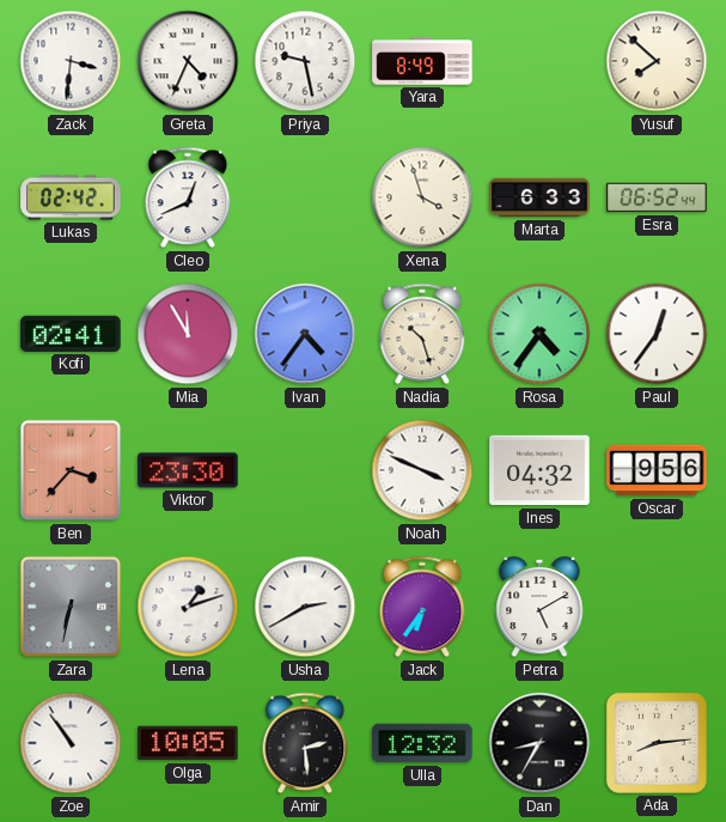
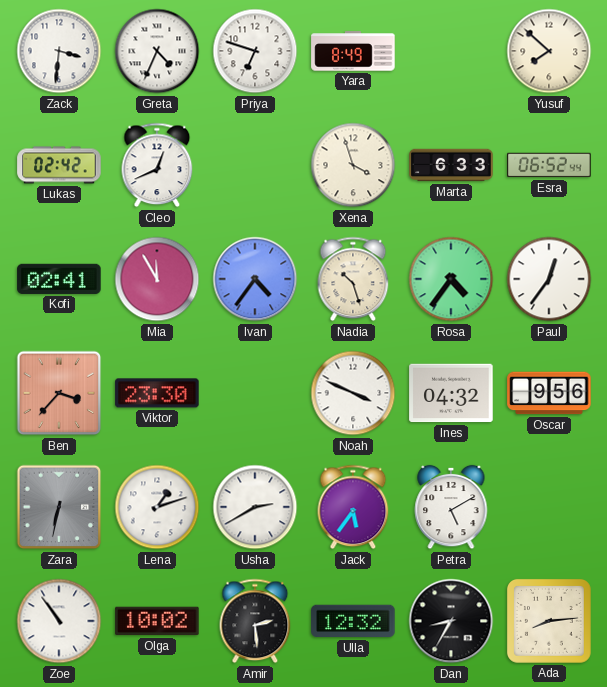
Priya: 9:28 -> 6:48
Jack: 6:36 -> 5:36
Olga: 10:05 -> 10:02
